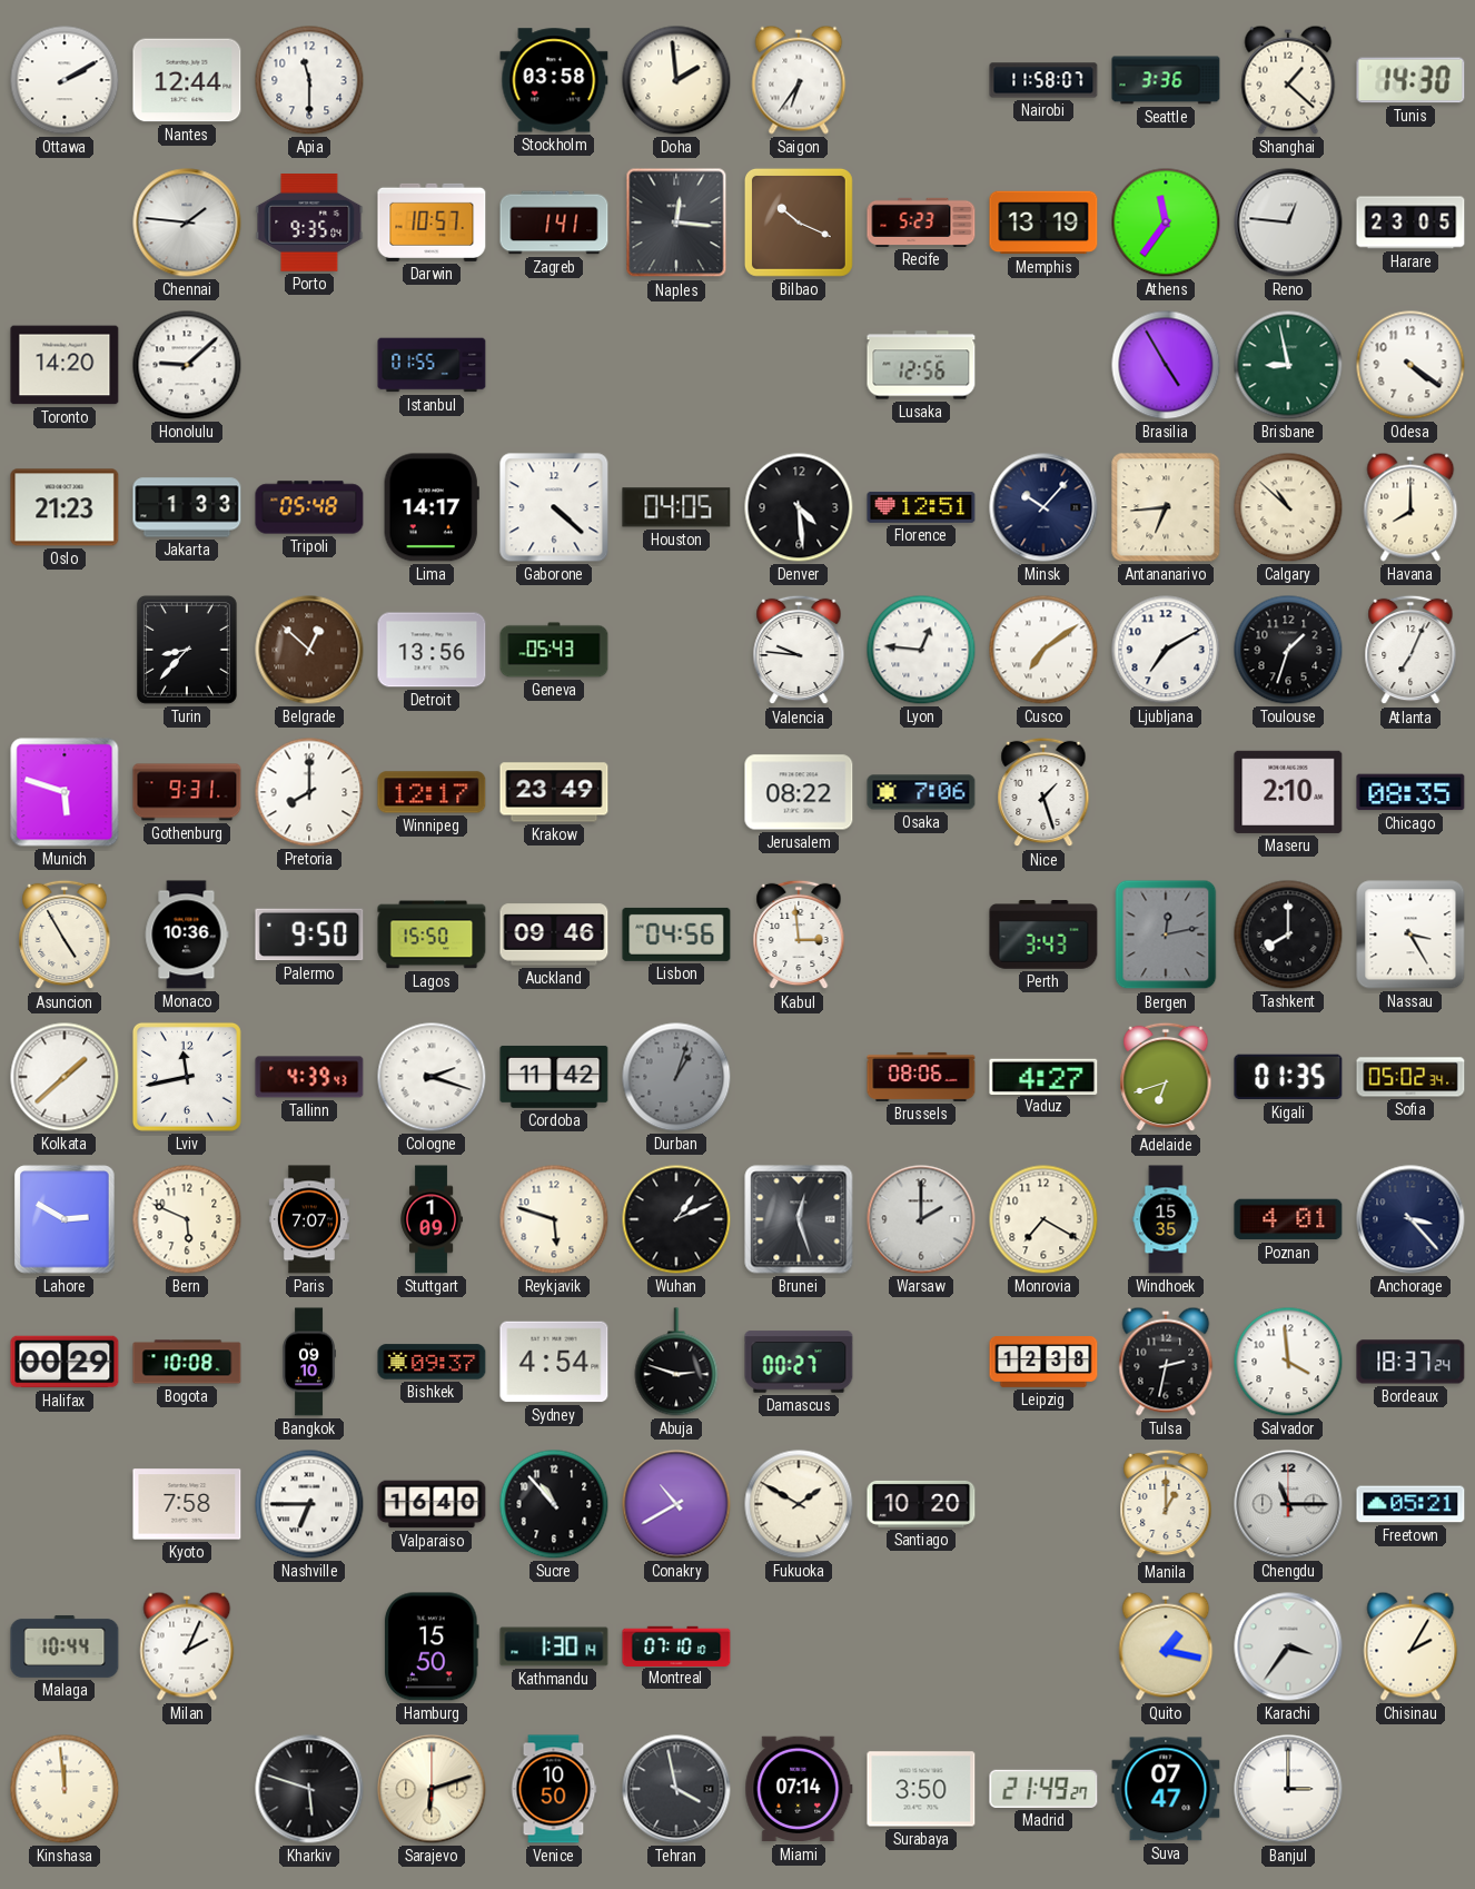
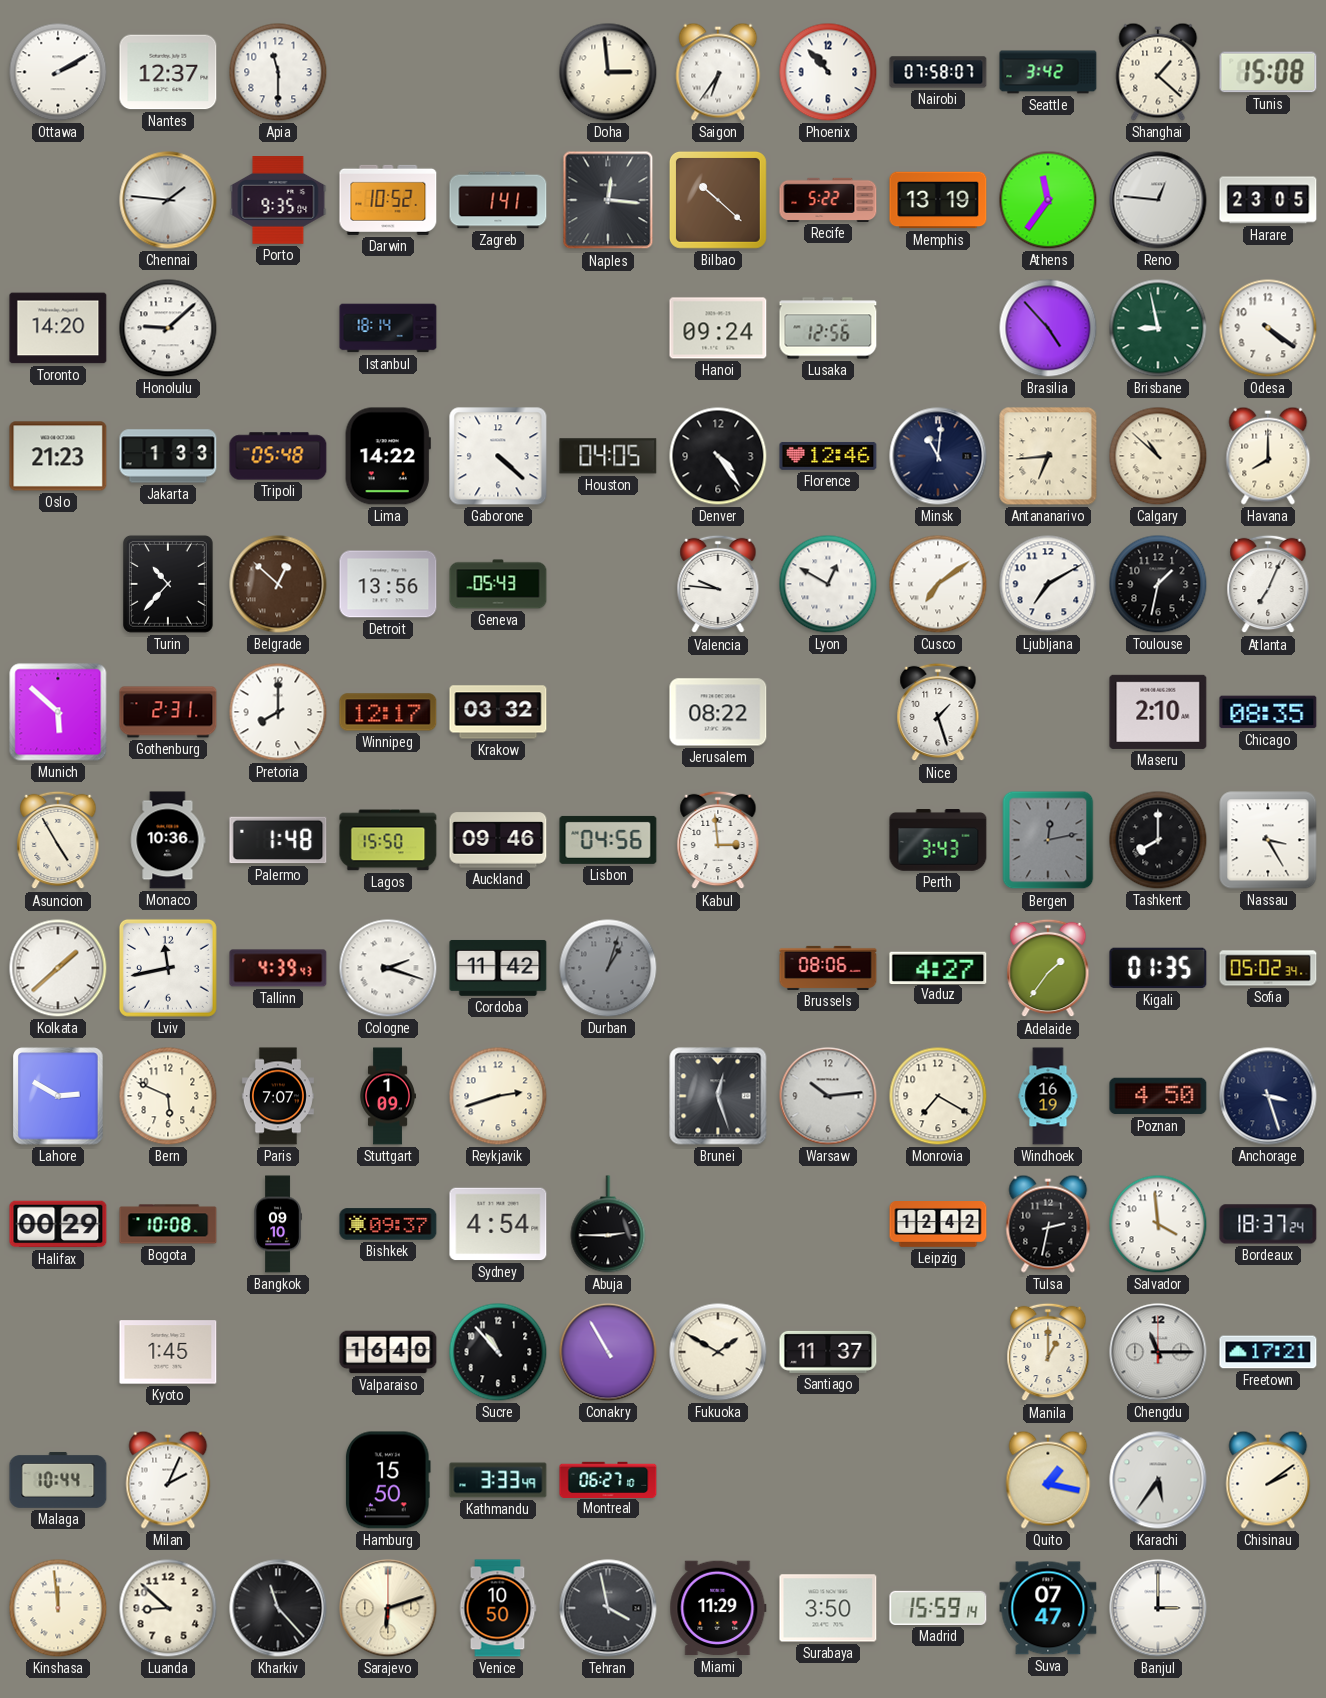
Nantes: 12:44 -> 12:37
Stockholm: 03:58 -> none
Doha: 1:59 -> 2:59
Phoenix: none -> 10:53
Nairobi: 11:58 -> 07:58
Seattle: 3:36 -> 3:42
Tunis: 14:30 -> 15:08
Darwin: 10:57 -> 10:52
Bilbao: 10:19 -> 10:22
Recife: 5:23 -> 5:22
Istanbul: 01:55 -> 18:14
Hanoi: none -> 09:24
Brasilia: 4:55 -> 4:53
Lima: 14:17 -> 14:22
Denver: 4:29 -> 4:24
Florence: 12:51 -> 12:46
Minsk: 10:07 -> 11:01
Turin: 8:37 -> 10:37
Lyon: 12:46 -> 12:50
Toulouse: 1:33 -> 1:32
Munich: 5:48 -> 5:52
Gothenburg: 9:31 -> 2:31
Krakow: 23:49 -> 03:32
Osaka: 7:06 -> none
Palermo: 9:50 -> 1:48
Adelaide: 6:42 -> 1:36
Reykjavik: 5:48 -> 2:42
Wuhan: 1:11 -> none
Warsaw: 2:00 -> 10:14
Windhoek: 15:35 -> 16:19
Poznan: 4:01 -> 4:50
Anchorage: 3:23 -> 3:27
Abuja: 2:48 -> 2:45
Damascus: 00:27 -> none
Leipzig: 12:38 -> 12:42
Kyoto: 7:58 -> 1:45
Nashville: 6:45 -> none
Conakry: 10:40 -> 10:55
Santiago: 10:20 -> 11:37
Freetown: 05:21 -> 17:21
Kathmandu: 1:30 -> 3:33
Montreal: 07:10 -> 06:27
Karachi: 3:36 -> 5:36
Chisinau: 2:05 -> 2:09
Luanda: none -> 8:52
Kharkiv: 5:48 -> 11:23
Miami: 07:14 -> 11:29
Madrid: 21:49 -> 15:59
